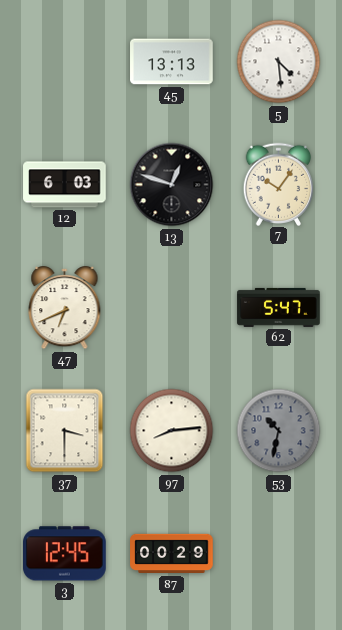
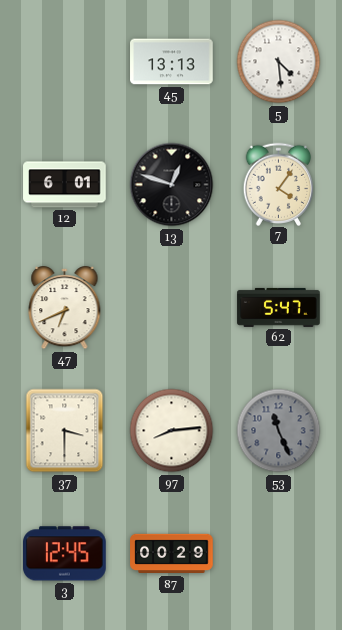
12: 6:03 -> 6:01
7: 10:06 -> 4:06
53: 10:32 -> 11:26
